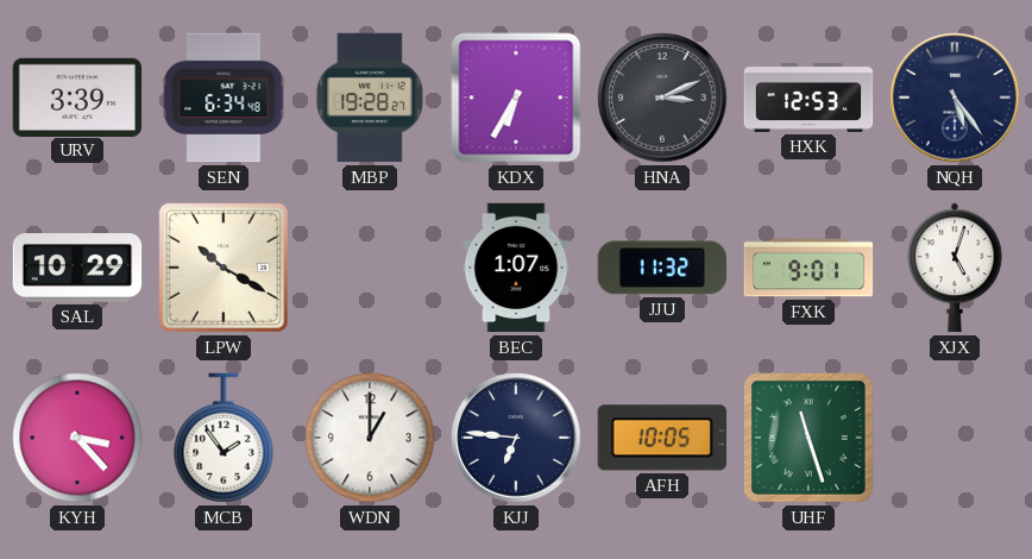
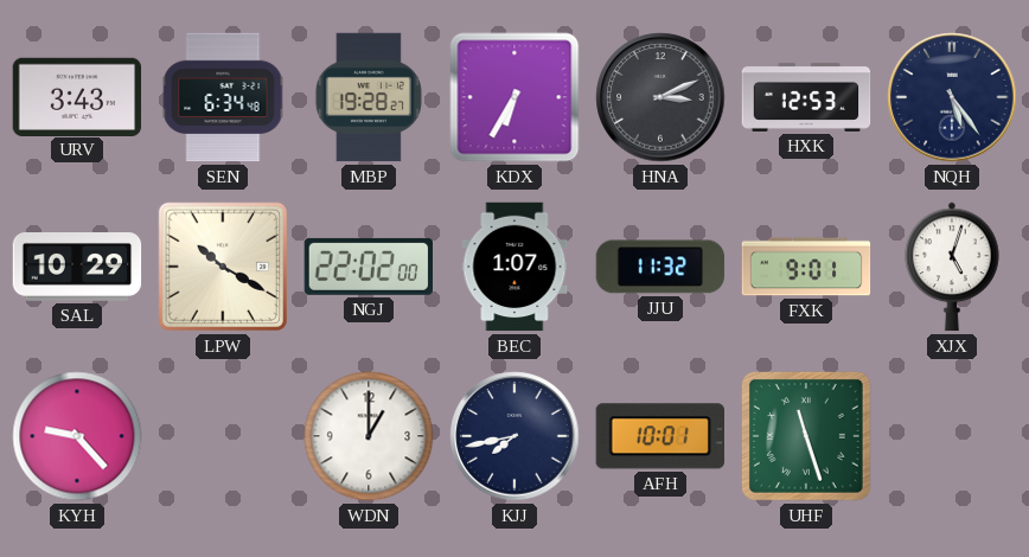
URV: 3:39 -> 3:43
NGJ: none -> 22:02
KYH: 3:23 -> 9:23
MCB: 1:54 -> none
KJJ: 6:46 -> 7:43
AFH: 10:05 -> 10:01
